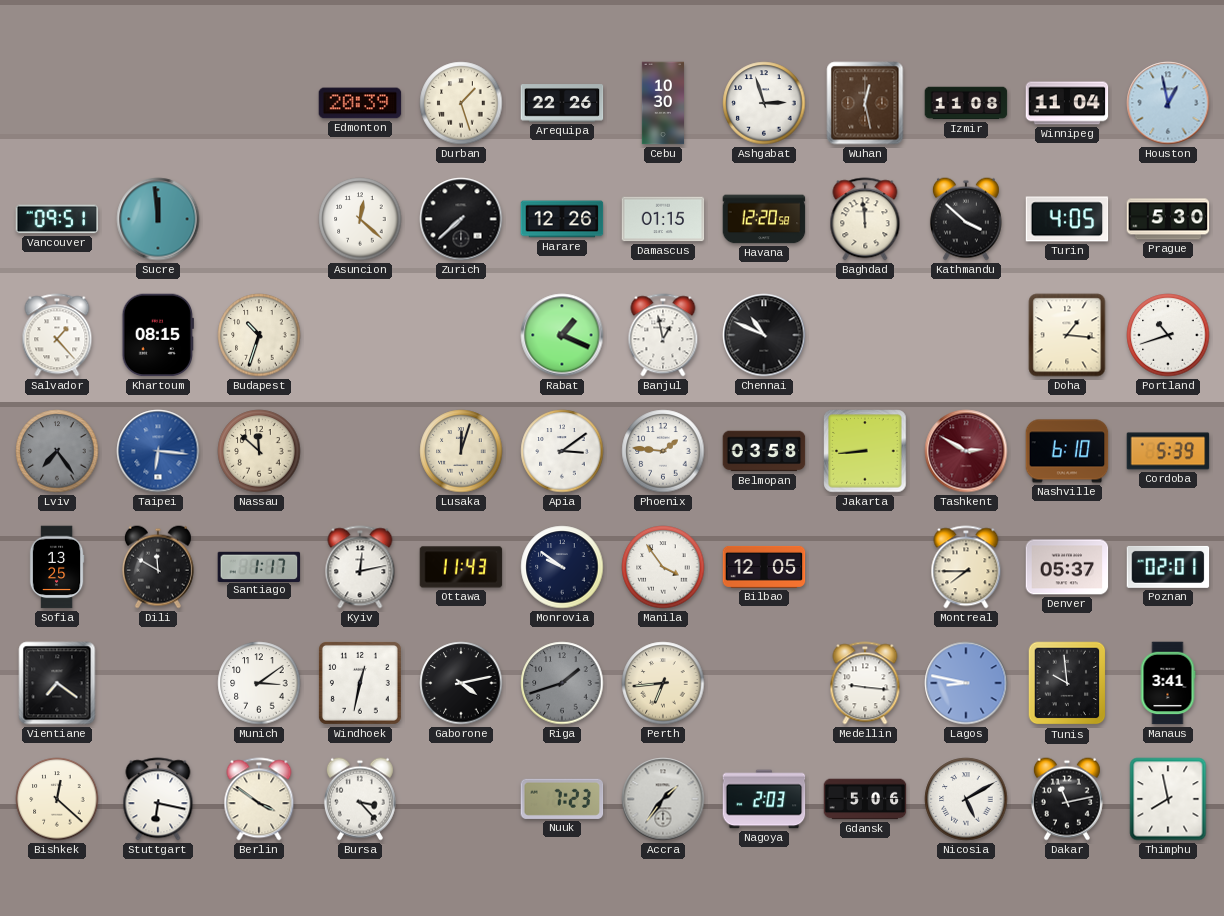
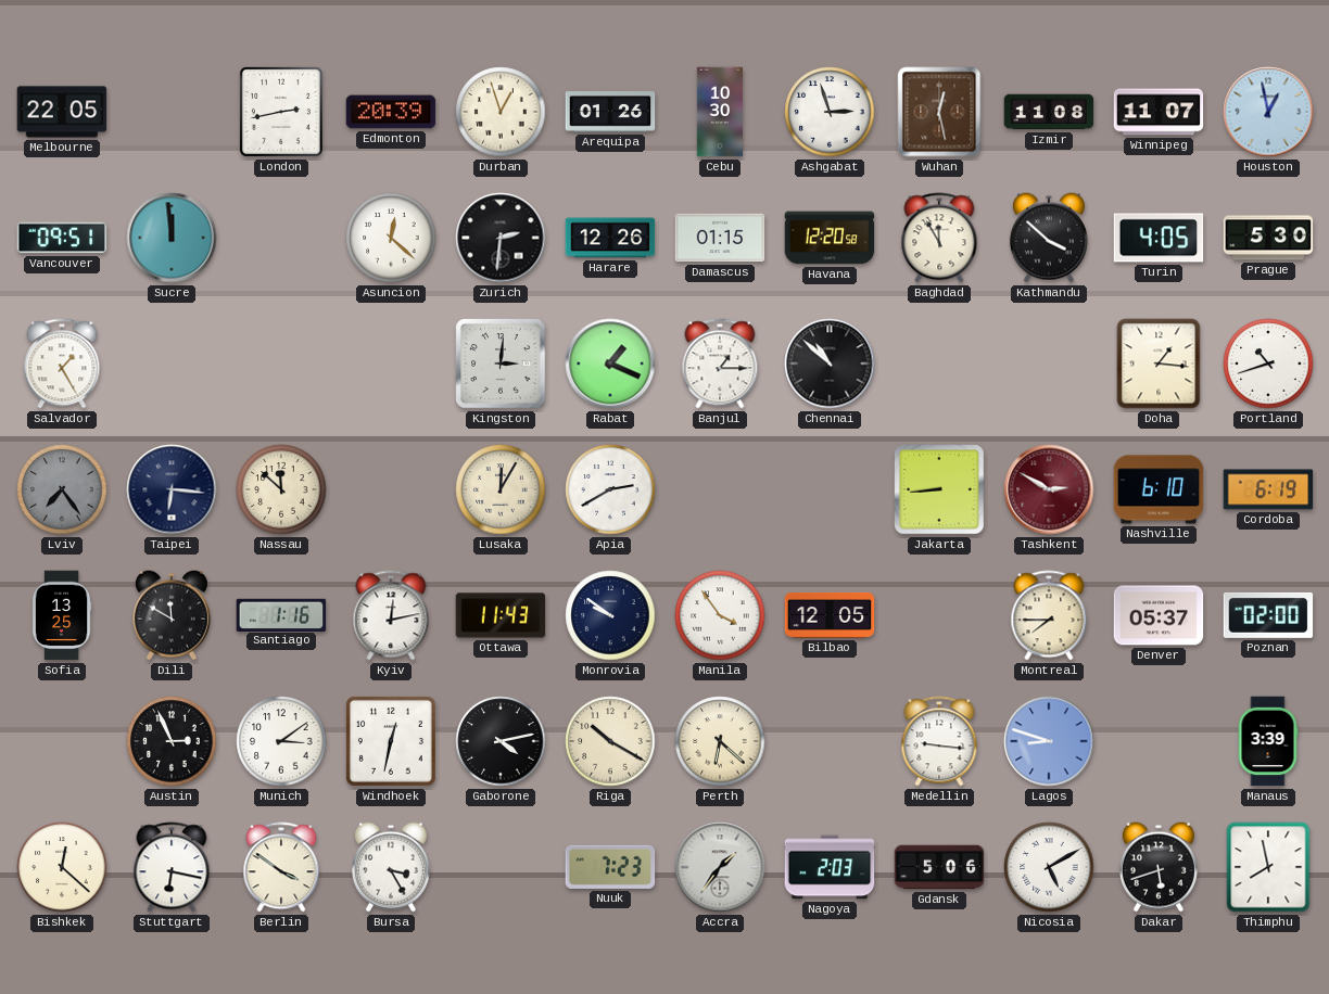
Melbourne: none -> 22:05
London: none -> 2:43
Durban: 1:27 -> 12:57
Arequipa: 22:26 -> 01:26
Winnipeg: 11:04 -> 11:07
Zurich: 7:38 -> 2:31
Baghdad: 11:59 -> 11:55
Salvador: 1:23 -> 1:25
Khartoum: 08:15 -> none
Budapest: 10:33 -> none
Kingston: none -> 3:01
Banjul: 12:58 -> 1:15
Chennai: 10:49 -> 10:52
Taipei dial: blue -> navy
Lusaka: 12:03 -> 12:05
Apia: 3:09 -> 2:40
Phoenix: 1:46 -> none
Belmopan: 03:58 -> none
Cordoba: 5:39 -> 6:19
Santiago: 1:17 -> 1:16
Poznan: 02:01 -> 02:00
Vientiane: 7:21 -> none
Austin: none -> 2:56
Riga: 1:42 -> 10:20
Riga dial: grey -> cream
Perth: 6:44 -> 6:22
Lagos: 8:47 -> 8:48
Tunis: 9:59 -> none
Manaus: 3:41 -> 3:39
Bursa: 3:23 -> 3:25
Dakar: 11:13 -> 5:42
